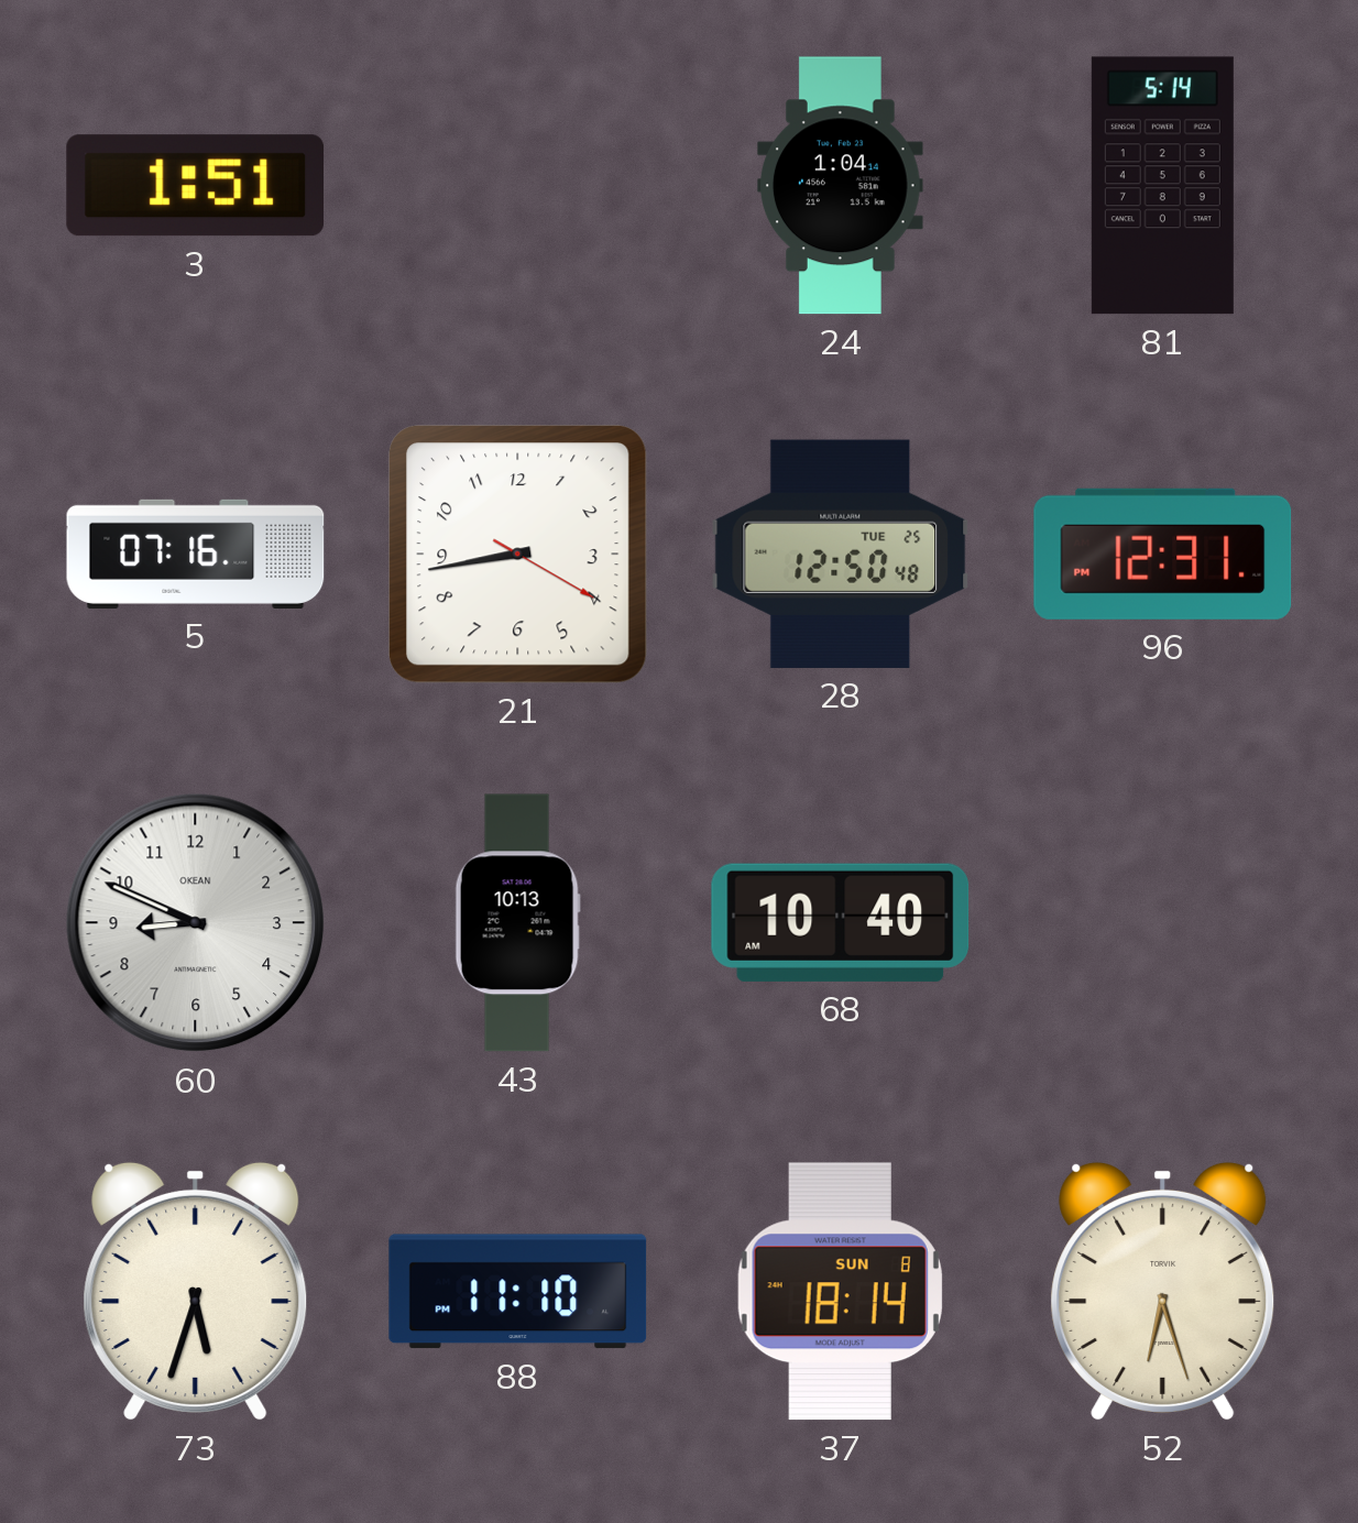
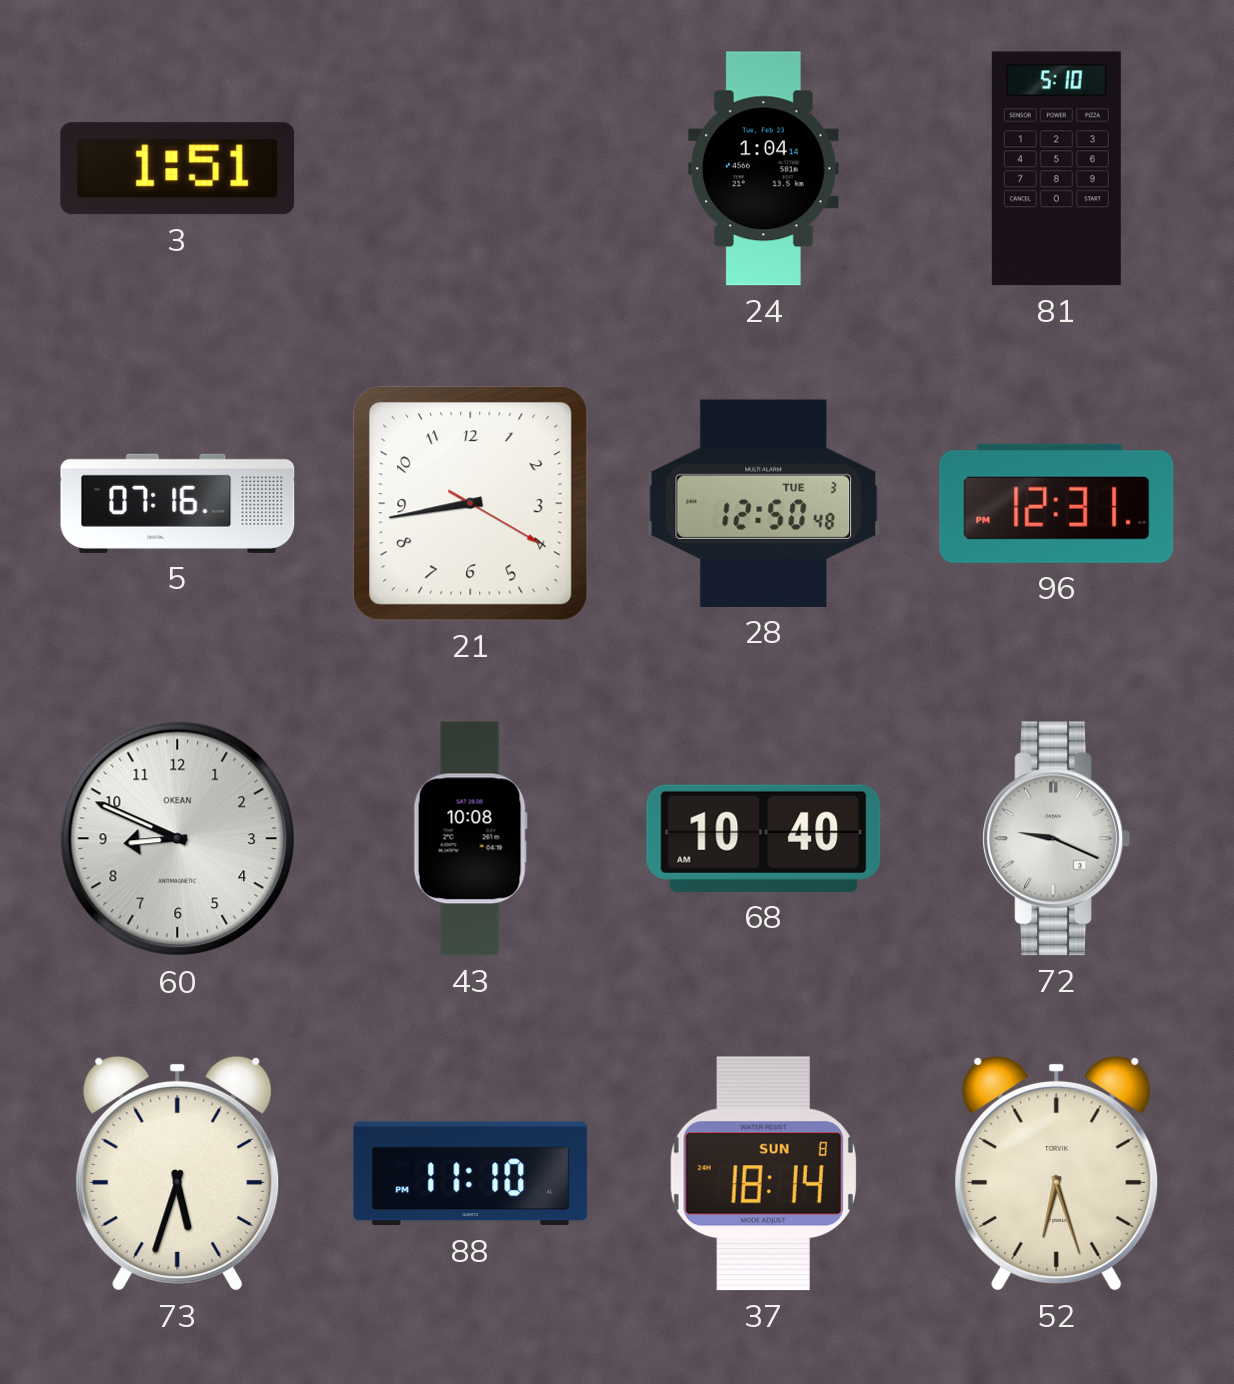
81: 5:14 -> 5:10
28 date: TUE 25 -> TUE 3
43: 10:13 -> 10:08
72: none -> 9:19
